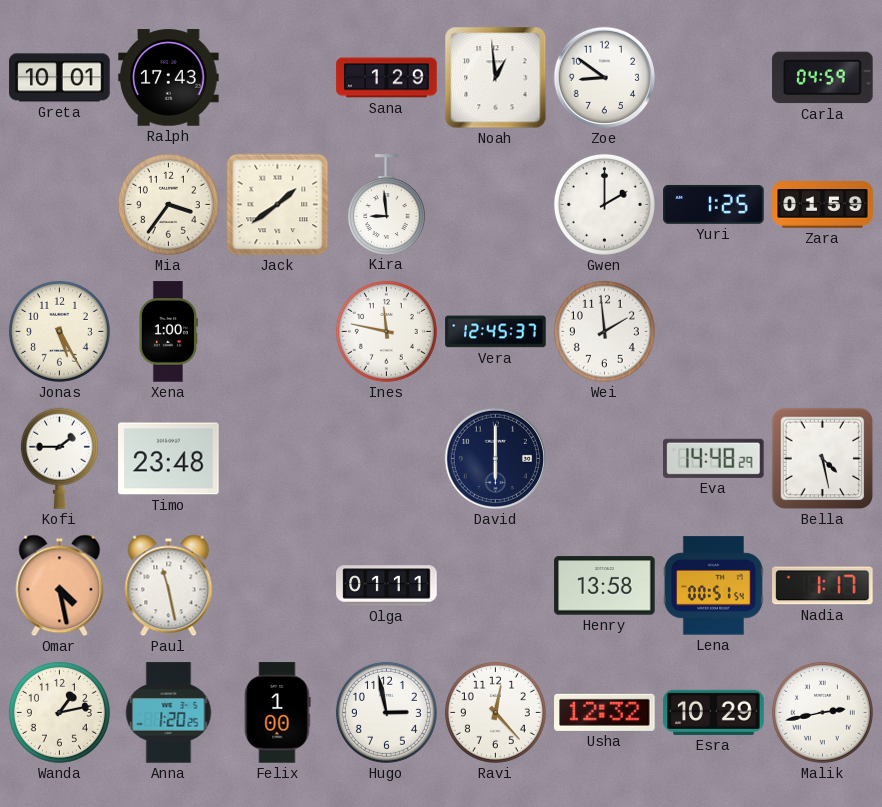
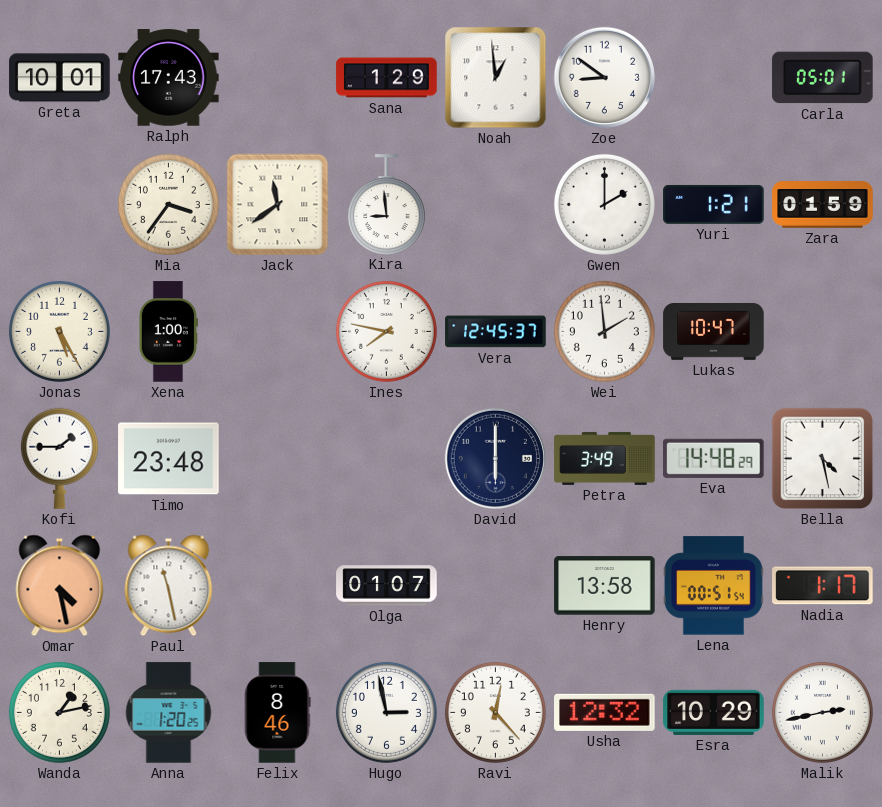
Carla: 04:59 -> 05:01
Jack: 1:39 -> 11:39
Yuri: 1:25 -> 1:21
Ines: 11:47 -> 7:47
Lukas: none -> 10:47
Petra: none -> 3:49
Olga: 01:11 -> 01:07
Felix: 1:00 -> 8:46
